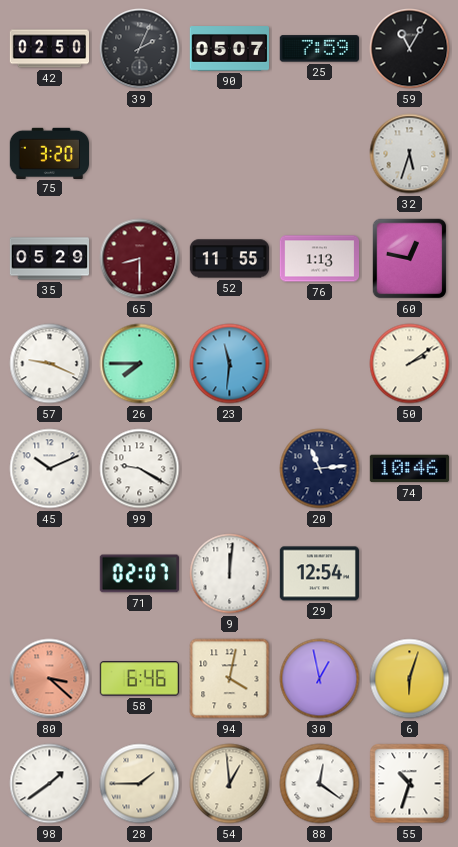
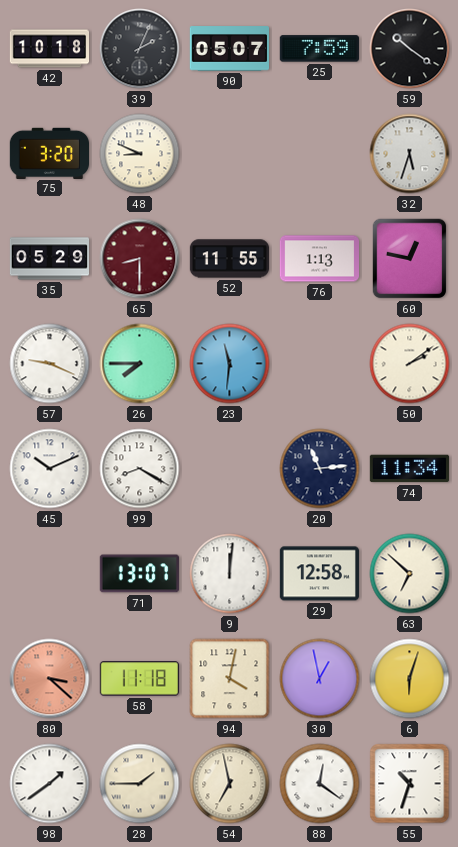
42: 02:50 -> 10:18
59: 11:05 -> 10:21
48: none -> 8:49
99: 9:20 -> 8:20
74: 10:46 -> 11:34
71: 02:07 -> 13:07
29: 12:54 -> 12:58
63: none -> 6:52
58: 6:46 -> 11:18
54: 12:59 -> 6:58
